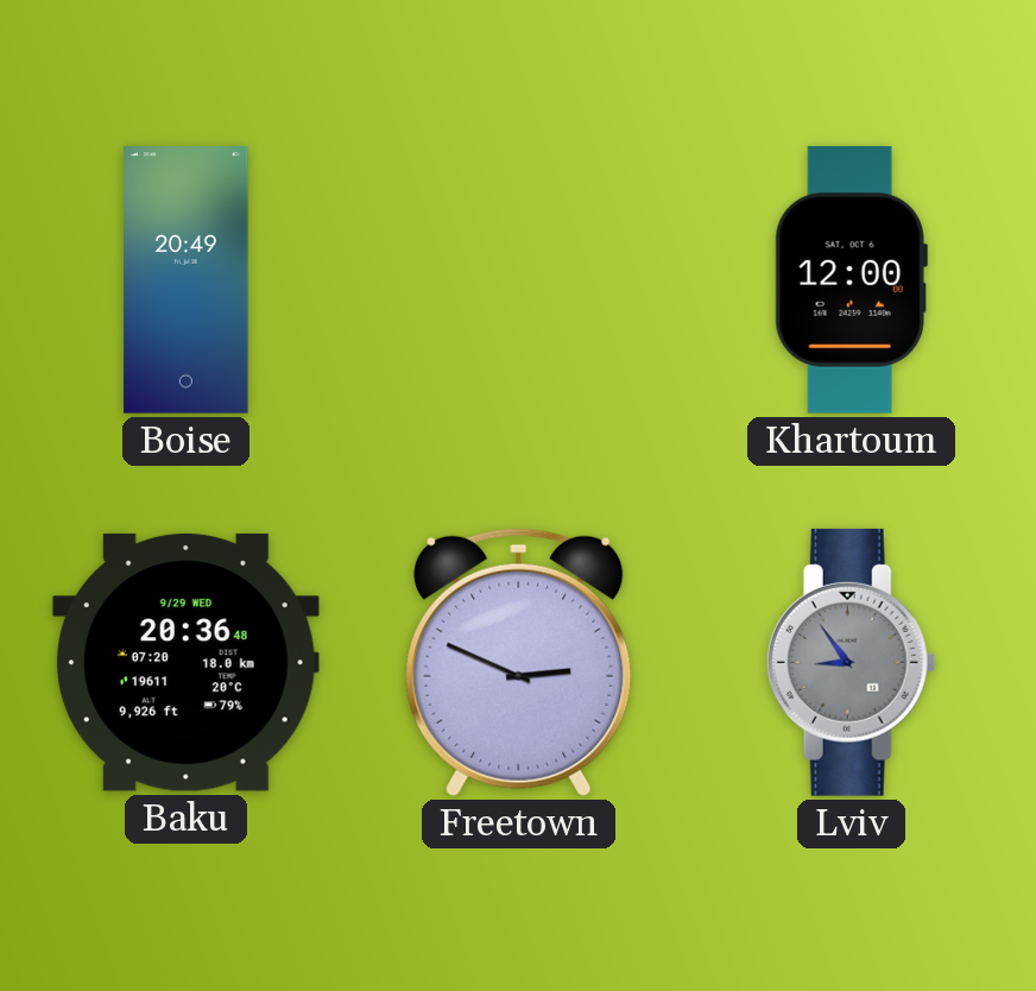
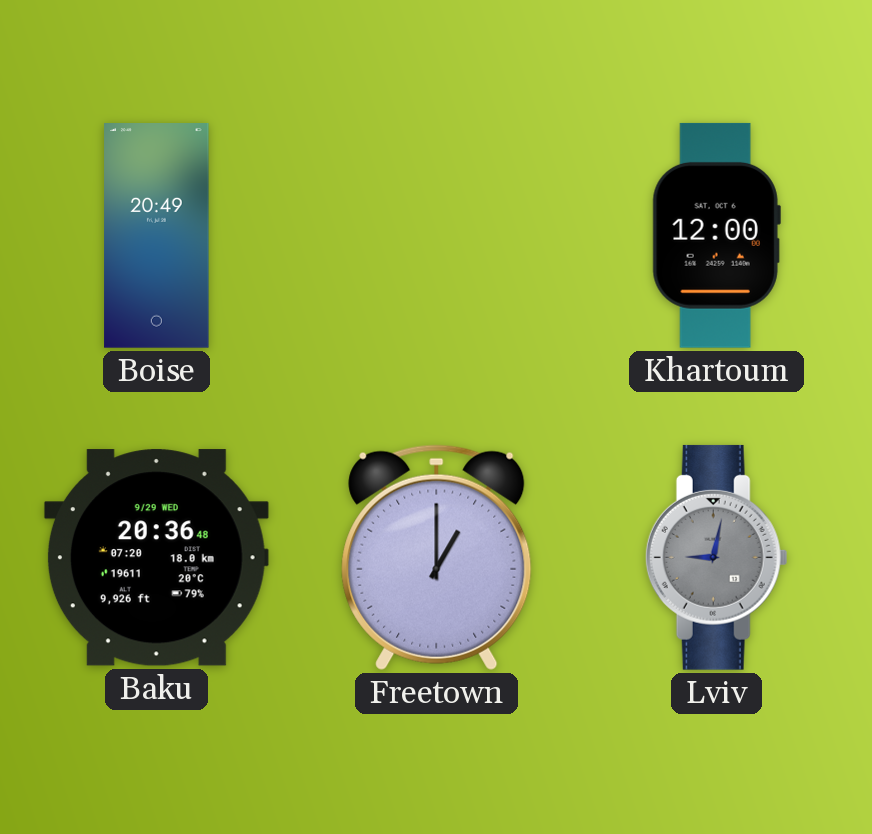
Freetown: 2:49 -> 1:00
Lviv: 8:54 -> 9:02
